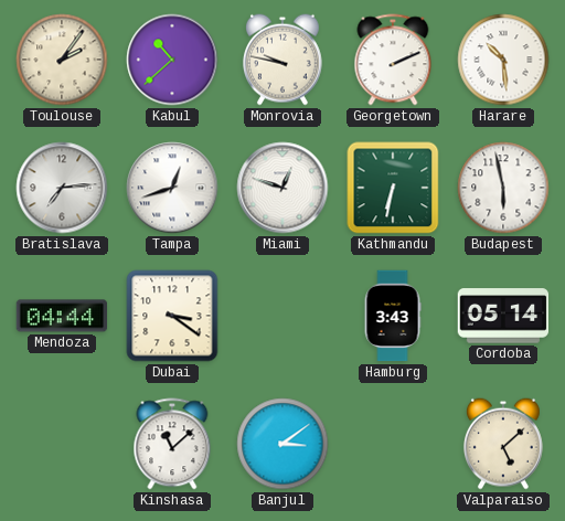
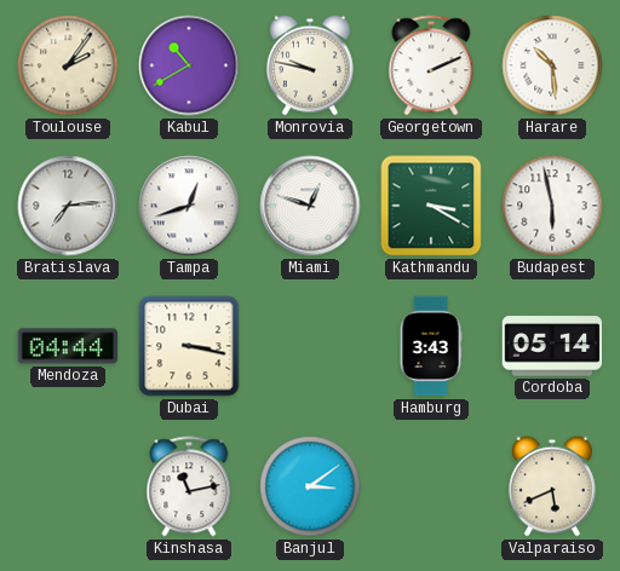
Kabul: 10:38 -> 10:40
Kathmandu: 6:32 -> 3:20
Dubai: 3:21 -> 3:17
Kinshasa: 11:08 -> 11:13
Valparaiso: 5:08 -> 5:41
